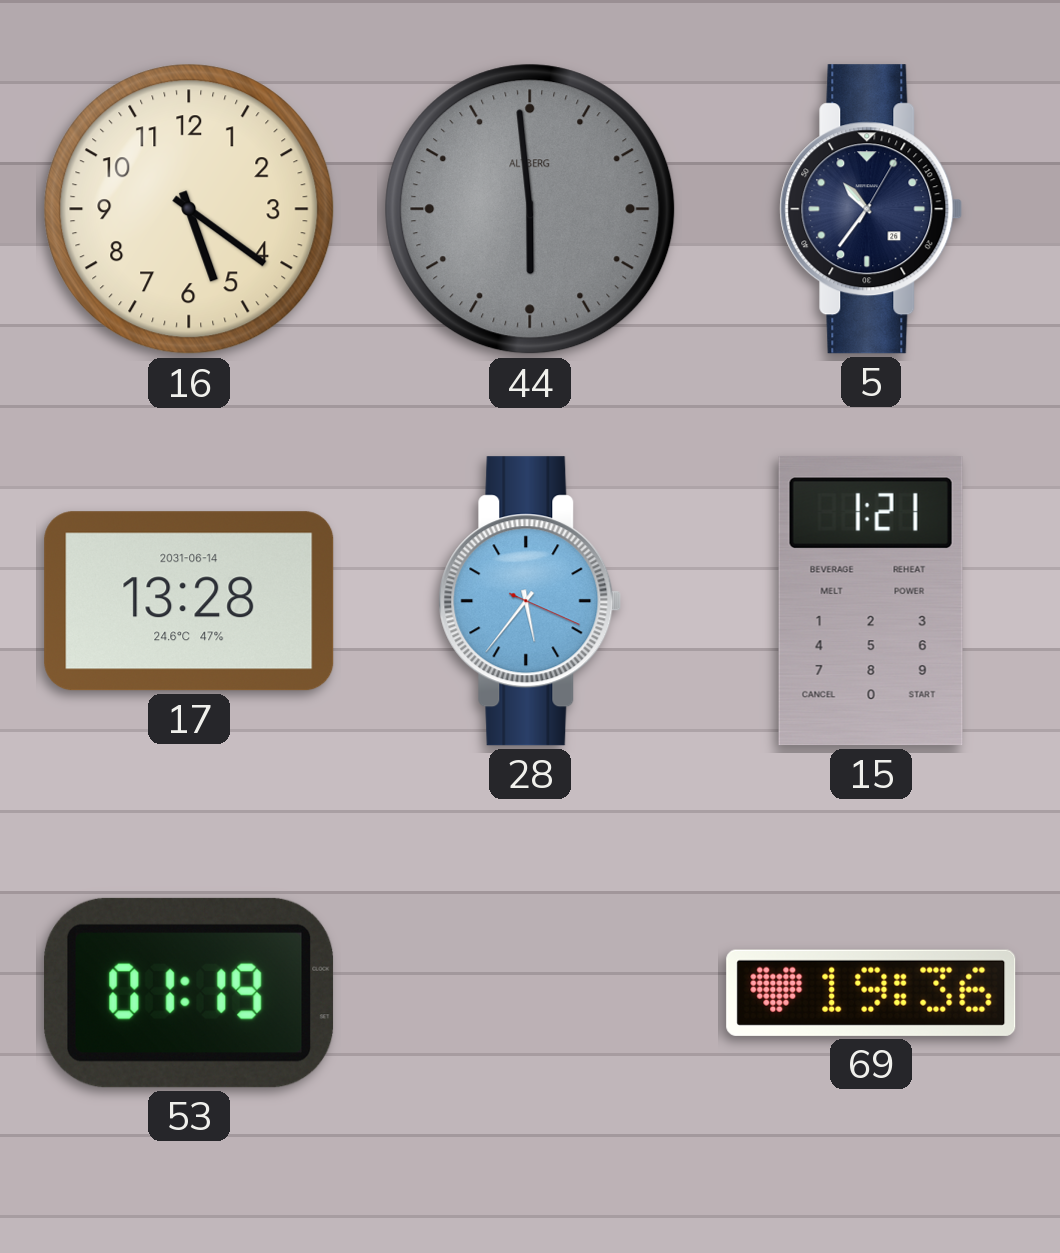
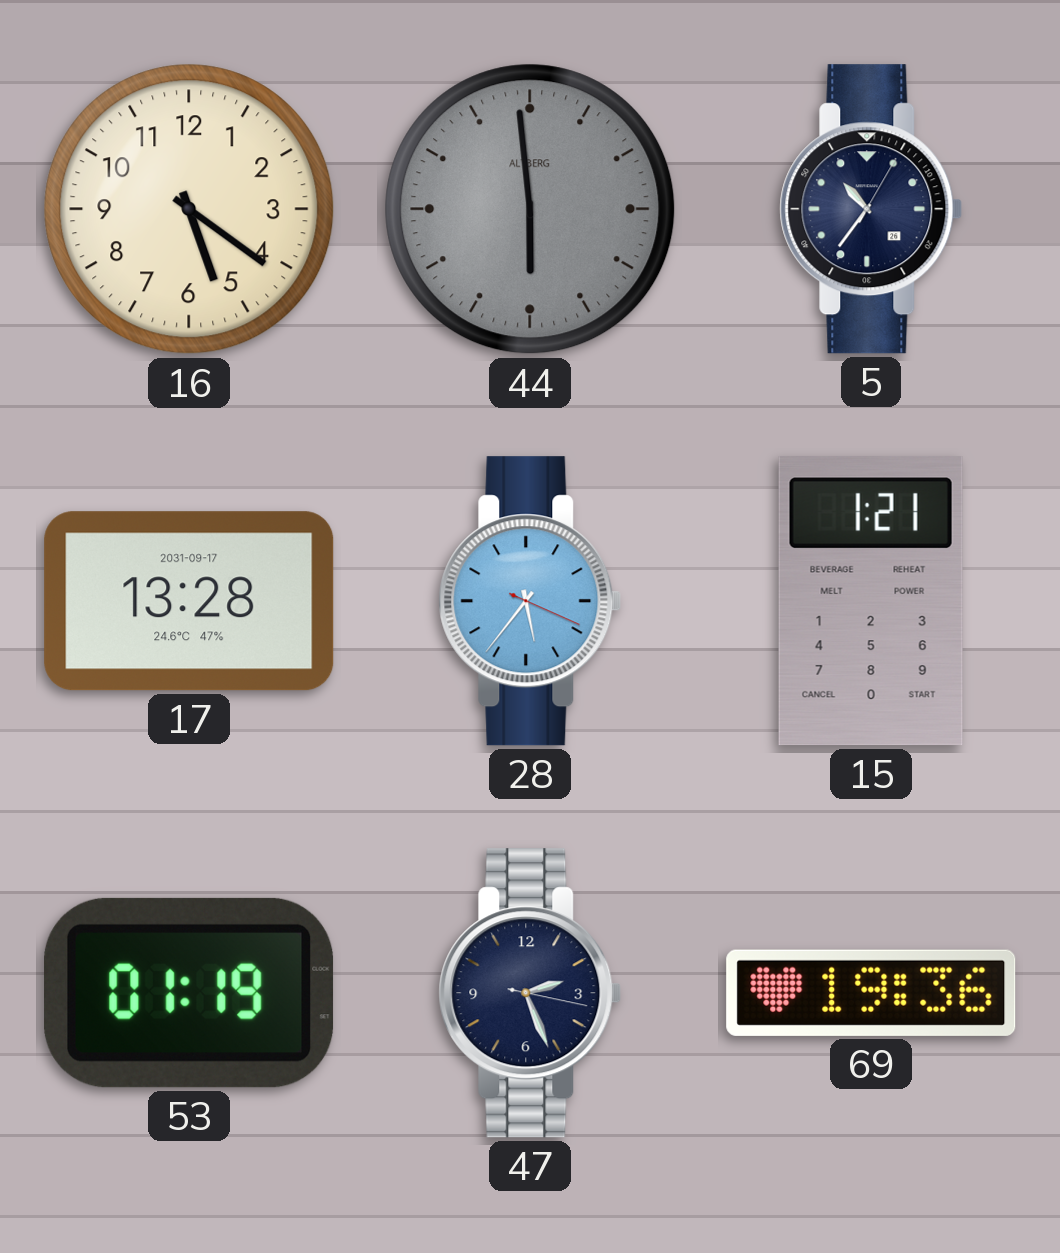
17 date: 2031-06-14 -> 2031-09-17
47: none -> 2:26
